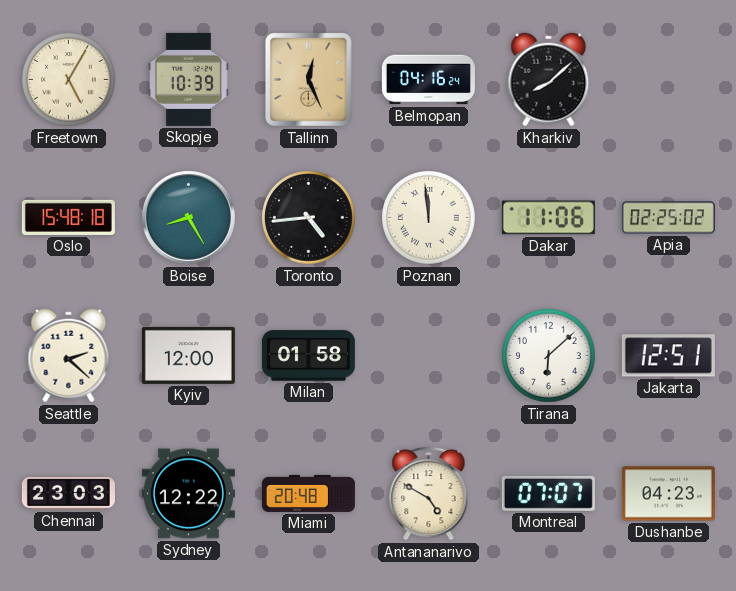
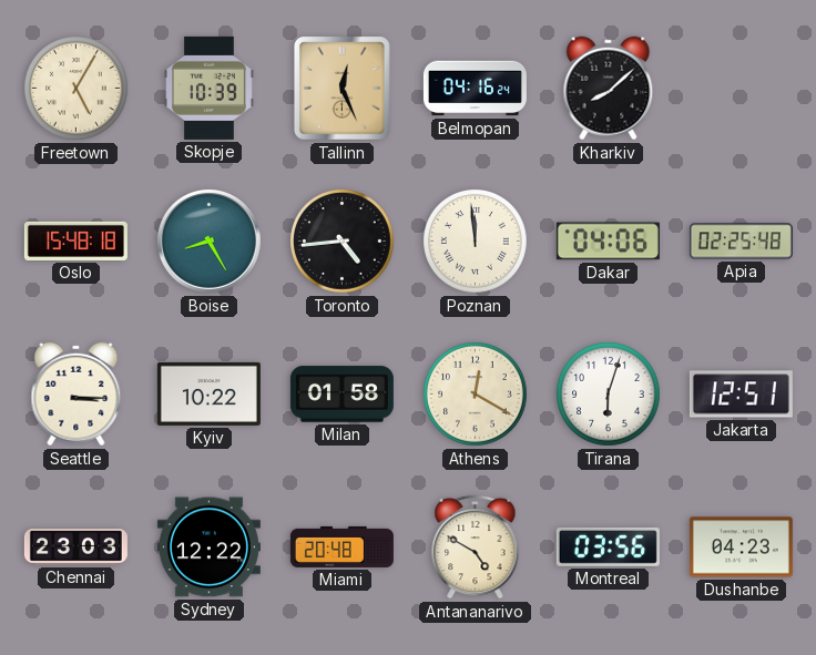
Dakar: 11:06 -> 04:06
Apia: 02:25:02 -> 02:25:48
Seattle: 2:22 -> 3:15
Kyiv: 12:00 -> 10:22
Athens: none -> 12:20
Tirana: 6:08 -> 6:03
Montreal: 07:07 -> 03:56
